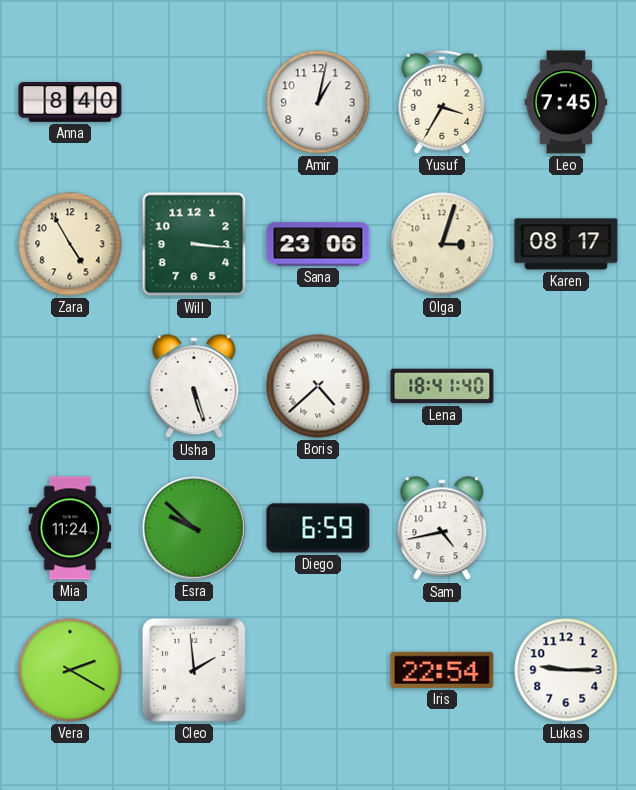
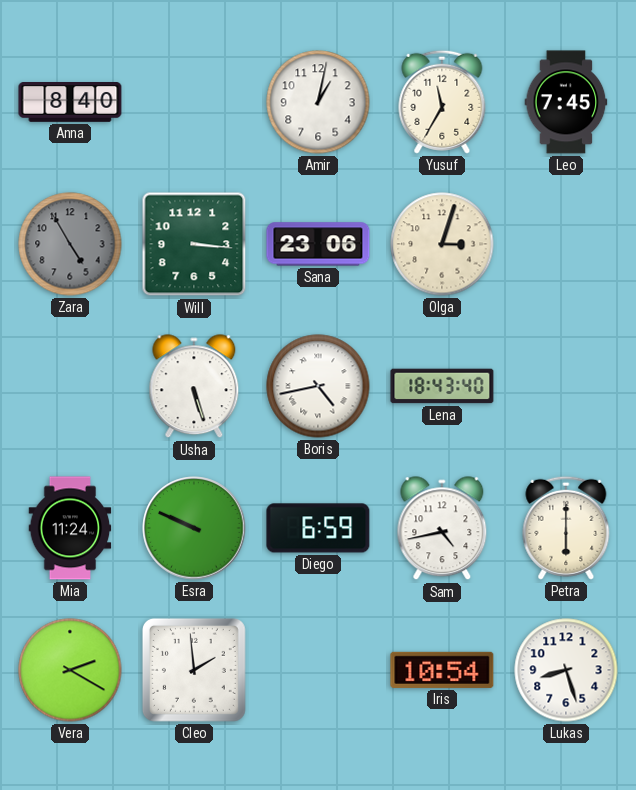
Yusuf: 3:35 -> 11:35
Zara dial: cream -> grey
Karen: 08:17 -> none
Boris: 4:38 -> 4:43
Lena: 18:41 -> 18:43
Esra: 9:52 -> 9:49
Petra: none -> 6:00
Iris: 22:54 -> 10:54
Lukas: 9:15 -> 8:27
